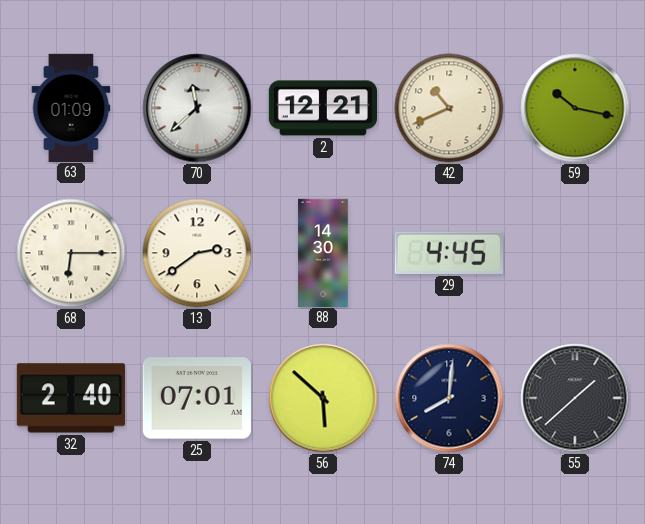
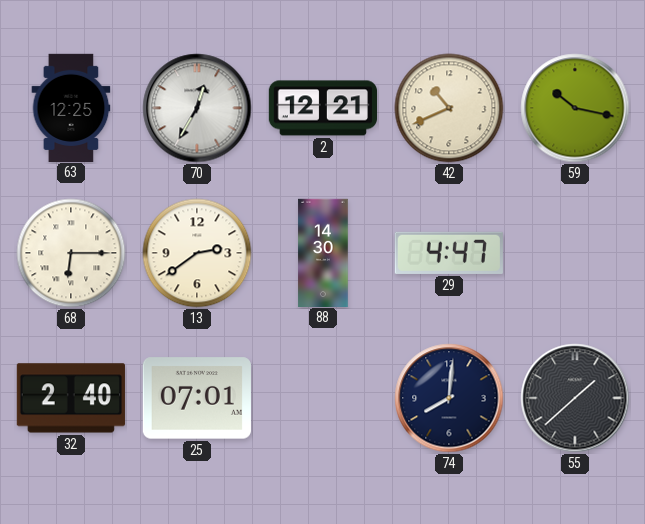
63: 01:09 -> 12:25
70: 11:38 -> 12:35
29: 4:45 -> 4:47
56: 5:52 -> none
